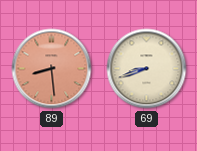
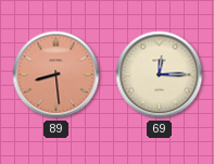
69: 8:42 -> 12:15
